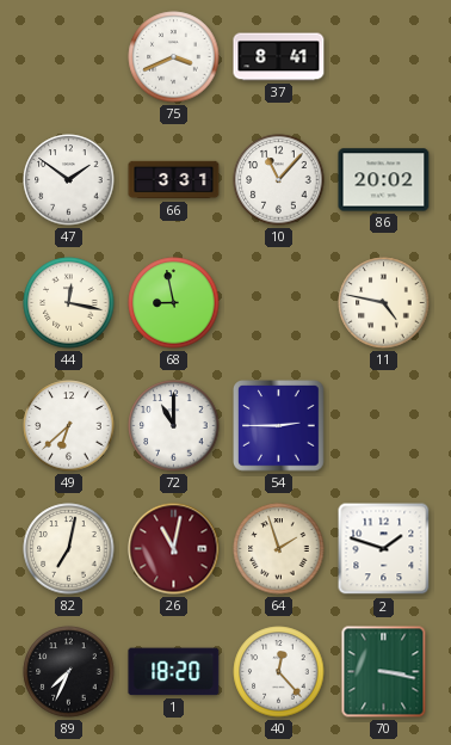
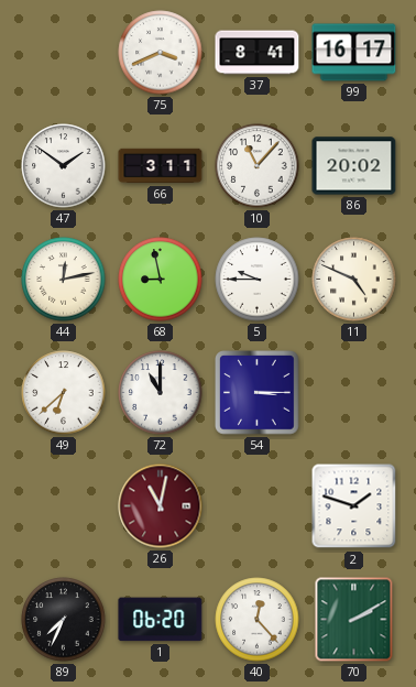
99: none -> 16:17
66: 3:31 -> 3:11
44: 12:17 -> 12:13
5: none -> 9:45
11: 4:47 -> 4:49
54: 2:45 -> 3:15
82: 7:02 -> none
64: 1:57 -> none
1: 18:20 -> 06:20
70: 3:17 -> 2:10
